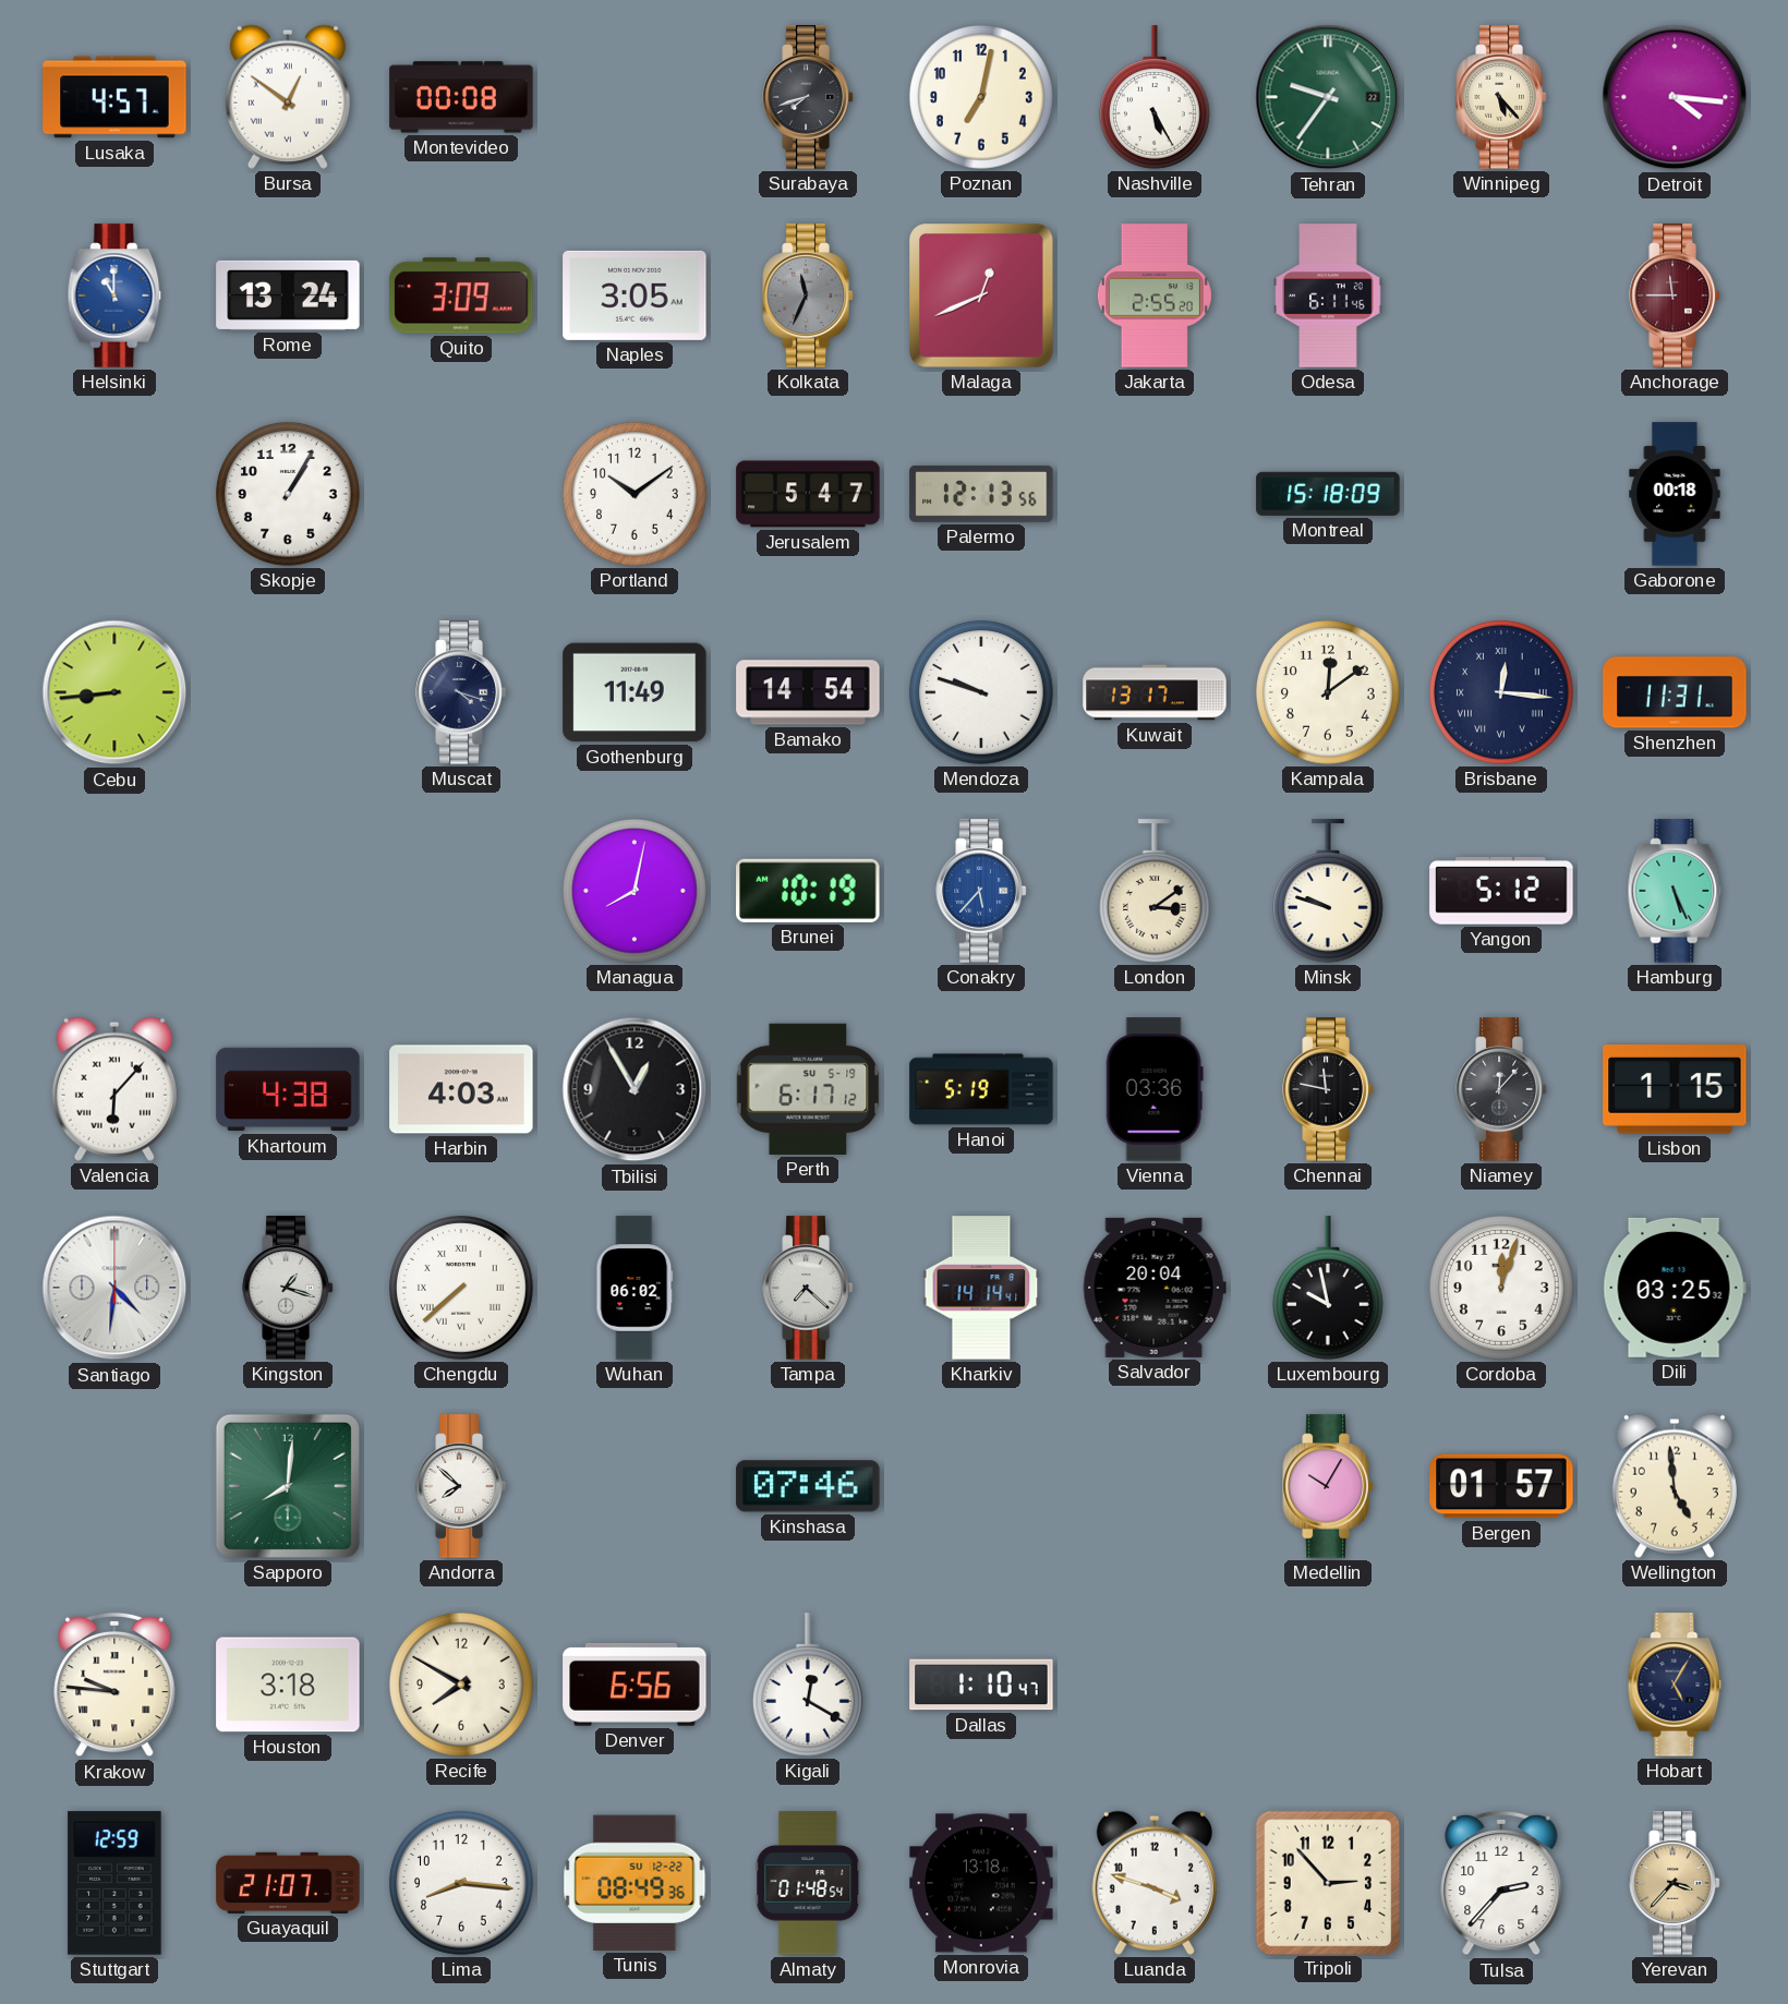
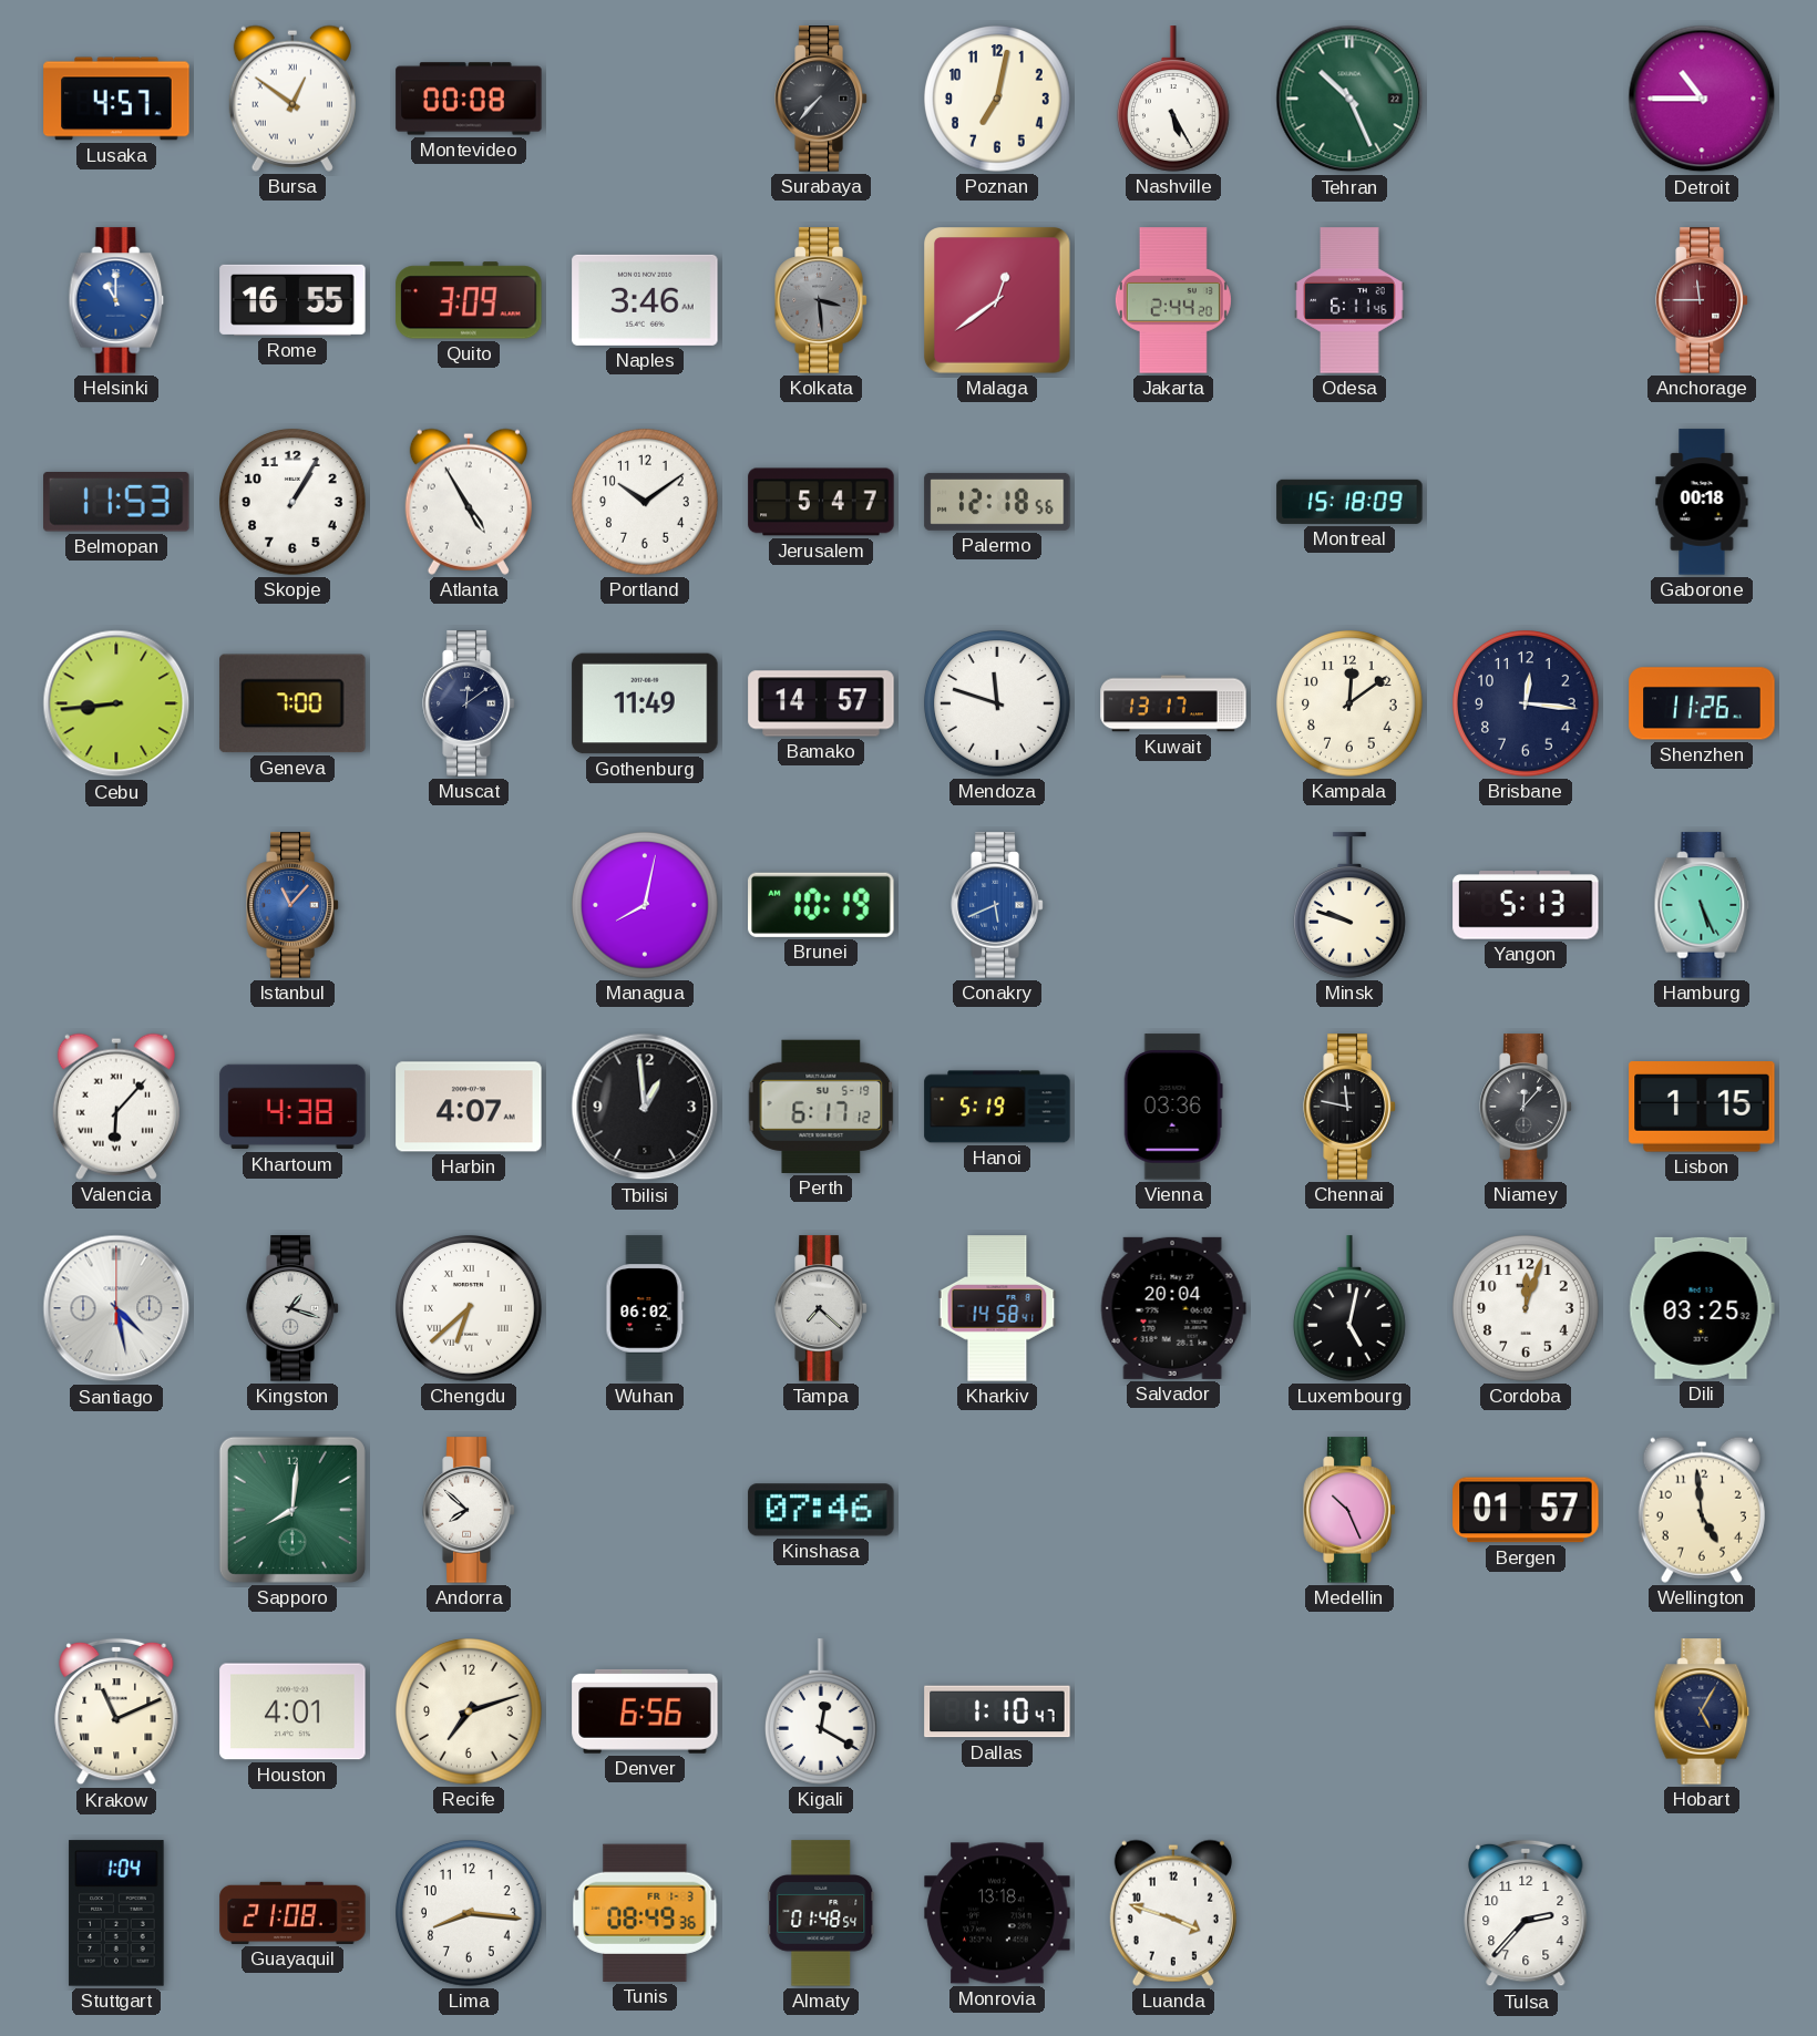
Surabaya: 7:42 -> 7:37
Tehran: 9:36 -> 10:26
Winnipeg: 5:23 -> none
Detroit: 4:16 -> 10:45
Rome: 13:24 -> 16:55
Naples: 3:05 -> 3:46
Kolkata: 11:34 -> 3:29
Malaga: 12:41 -> 12:39
Jakarta: 2:55 -> 2:44
Belmopan: none -> 11:53
Atlanta: none -> 4:55
Palermo: 12:13 -> 12:18
Geneva: none -> 7:00
Muscat: 4:18 -> 12:09
Bamako: 14:54 -> 14:57
Mendoza: 9:48 -> 11:48
Brisbane numerals: Roman -> Arabic
Shenzhen: 11:31 -> 11:26
Istanbul: none -> 11:07
Conakry: 5:37 -> 5:41
London: 3:09 -> none
Yangon: 5:12 -> 5:13
Harbin: 4:03 -> 4:07
Tbilisi: 12:55 -> 12:59
Santiago: 4:31 -> 4:28
Chengdu: 7:38 -> 6:38
Kharkiv: 14:14 -> 14:58
Luxembourg: 9:58 -> 5:02
Medellin: 10:05 -> 10:26
Krakow: 9:46 -> 11:11
Houston: 3:18 -> 4:01
Recife: 7:50 -> 7:12
Stuttgart: 12:59 -> 1:04
Guayaquil: 21:07 -> 21:08
Tunis date: SU 12-22 -> FR 1-3
Tripoli: 2:53 -> none
Yerevan: 3:37 -> none
